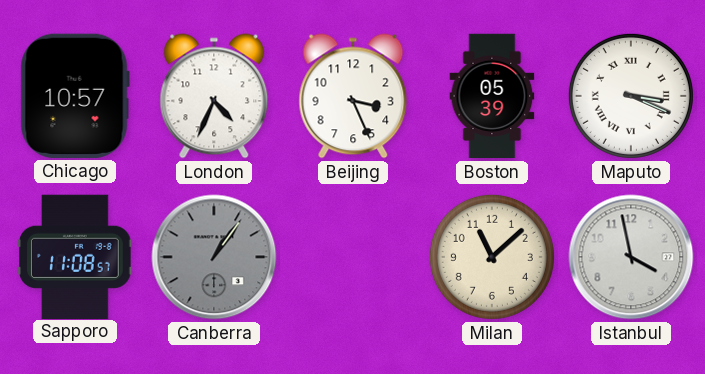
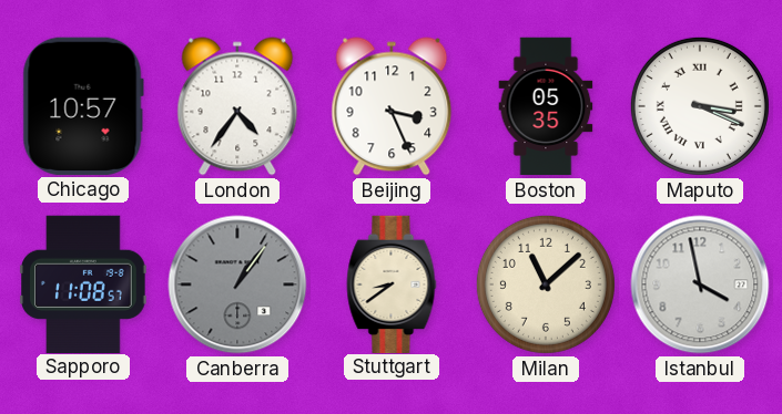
London: 4:34 -> 4:36
Boston: 05:39 -> 05:35
Stuttgart: none -> 8:39
